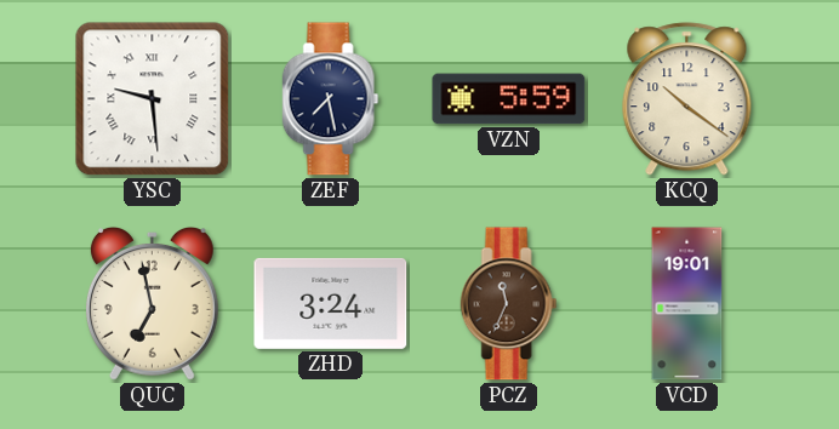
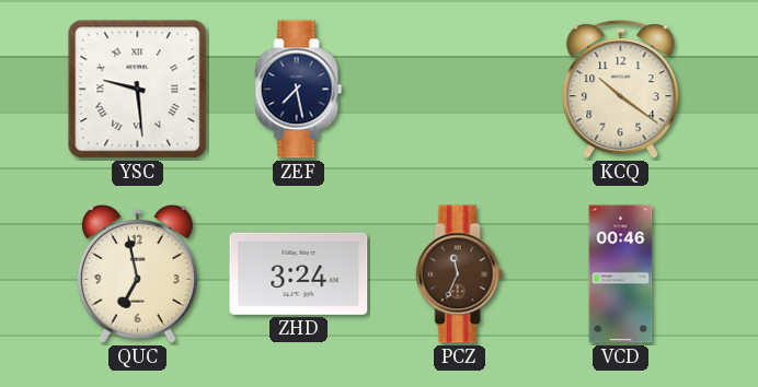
VZN: 5:59 -> none
VCD: 19:01 -> 00:46
